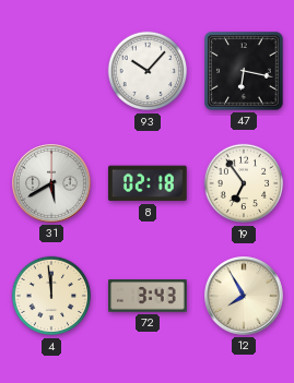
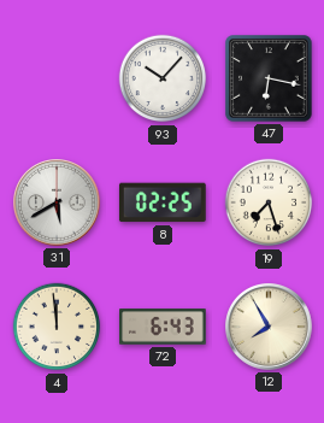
8: 02:18 -> 02:25
19: 6:54 -> 7:27
72: 3:43 -> 6:43
